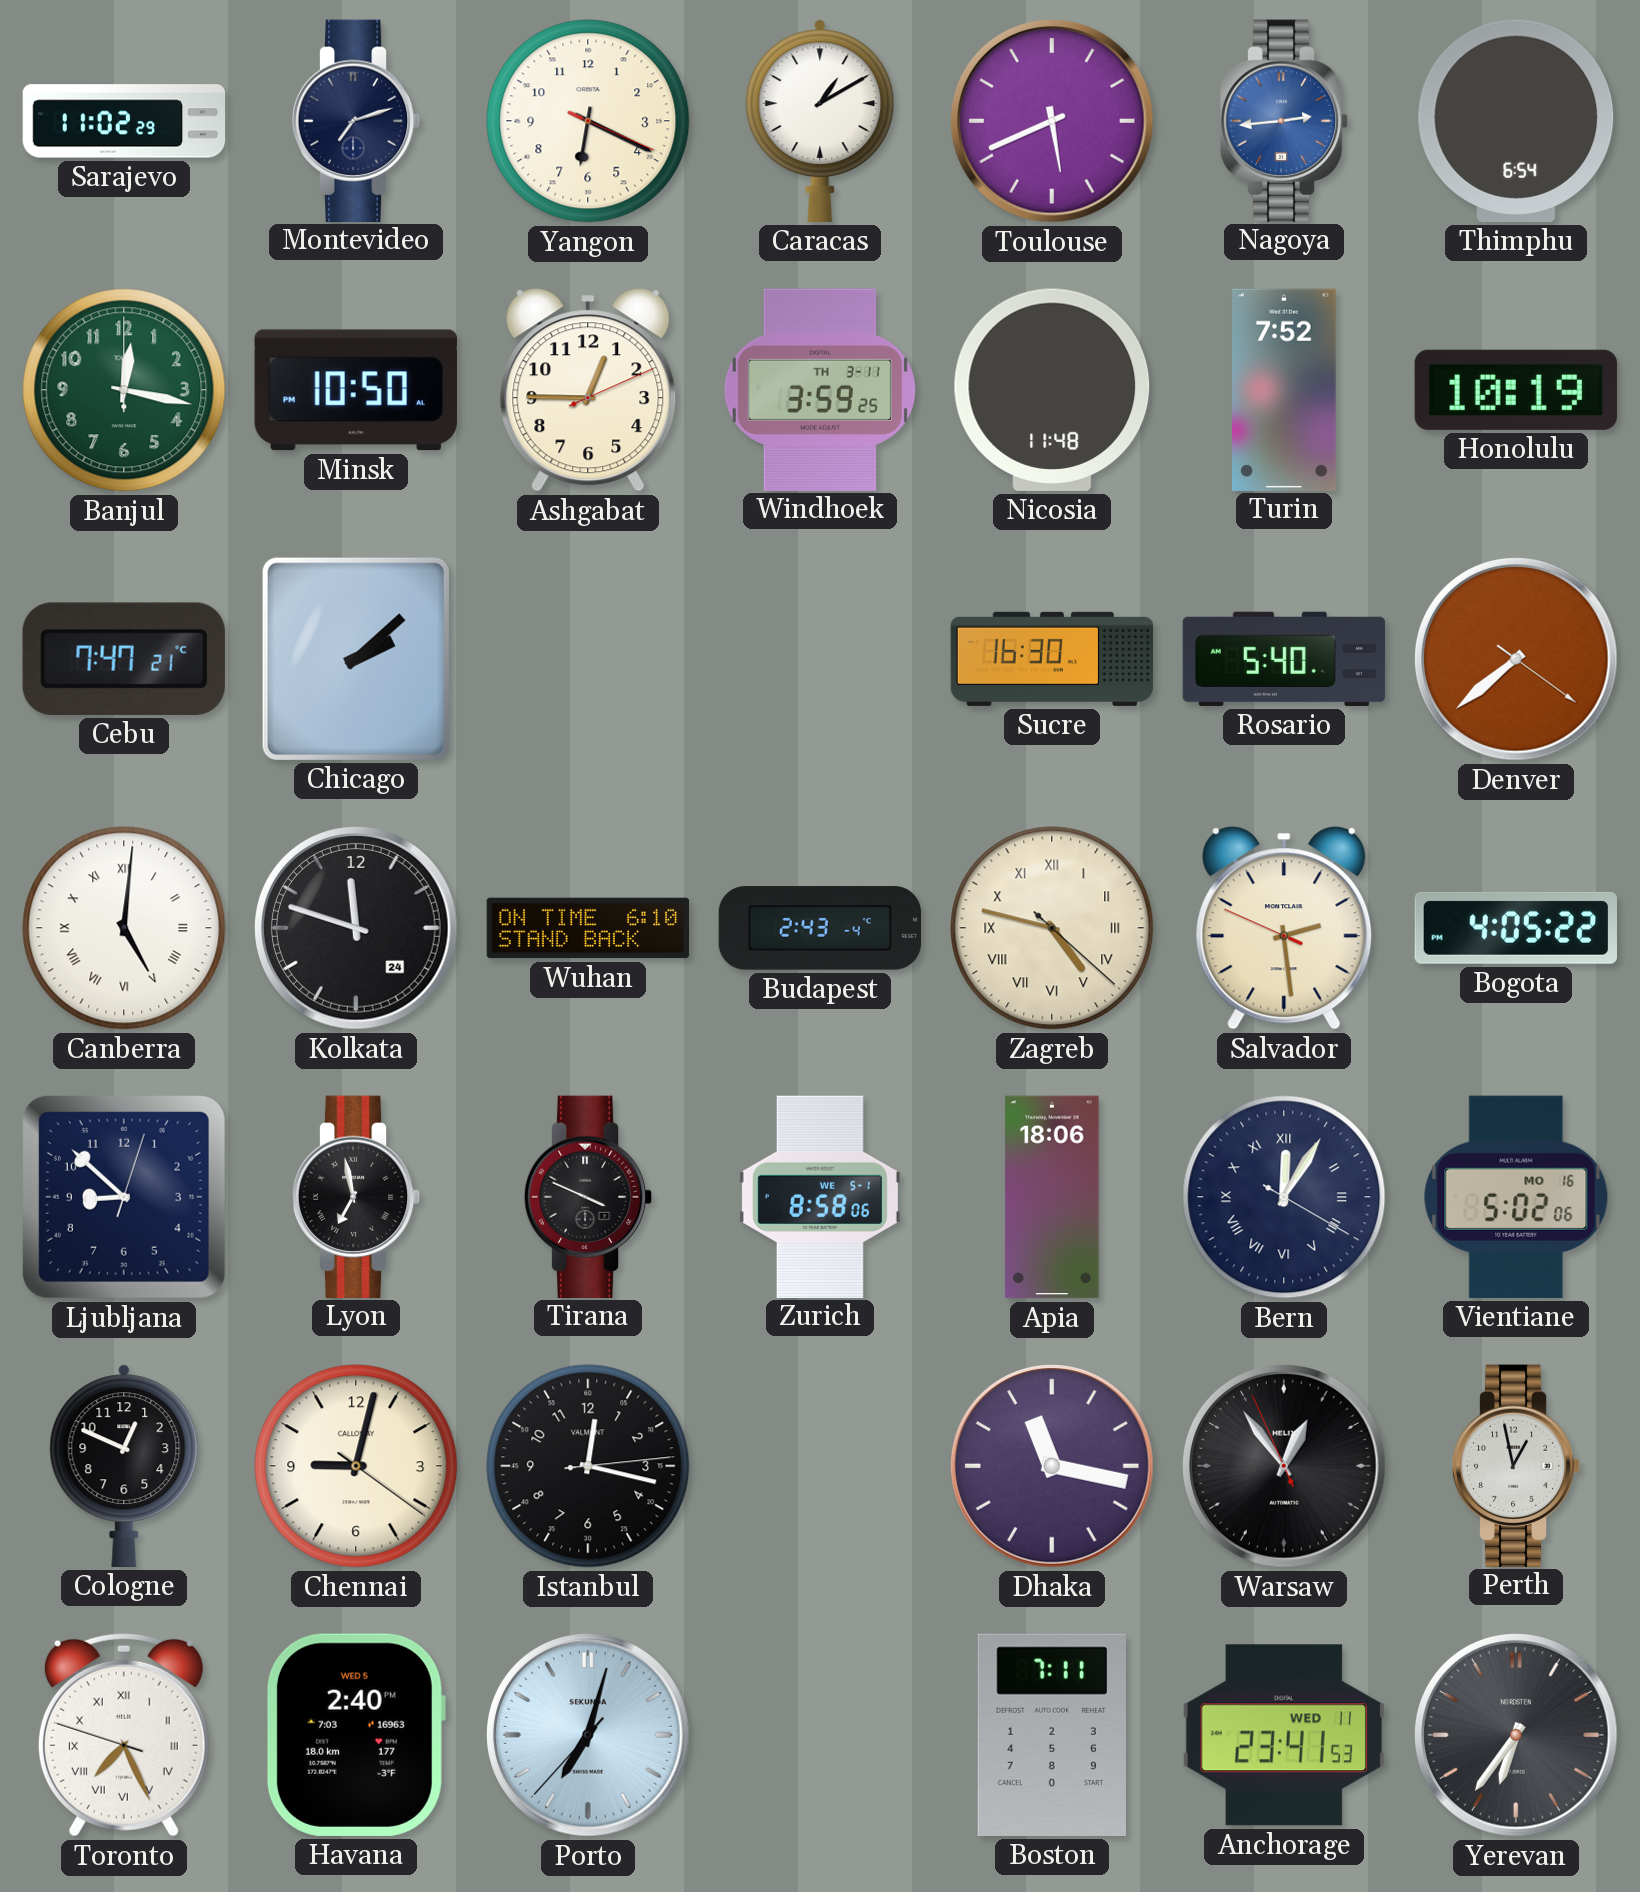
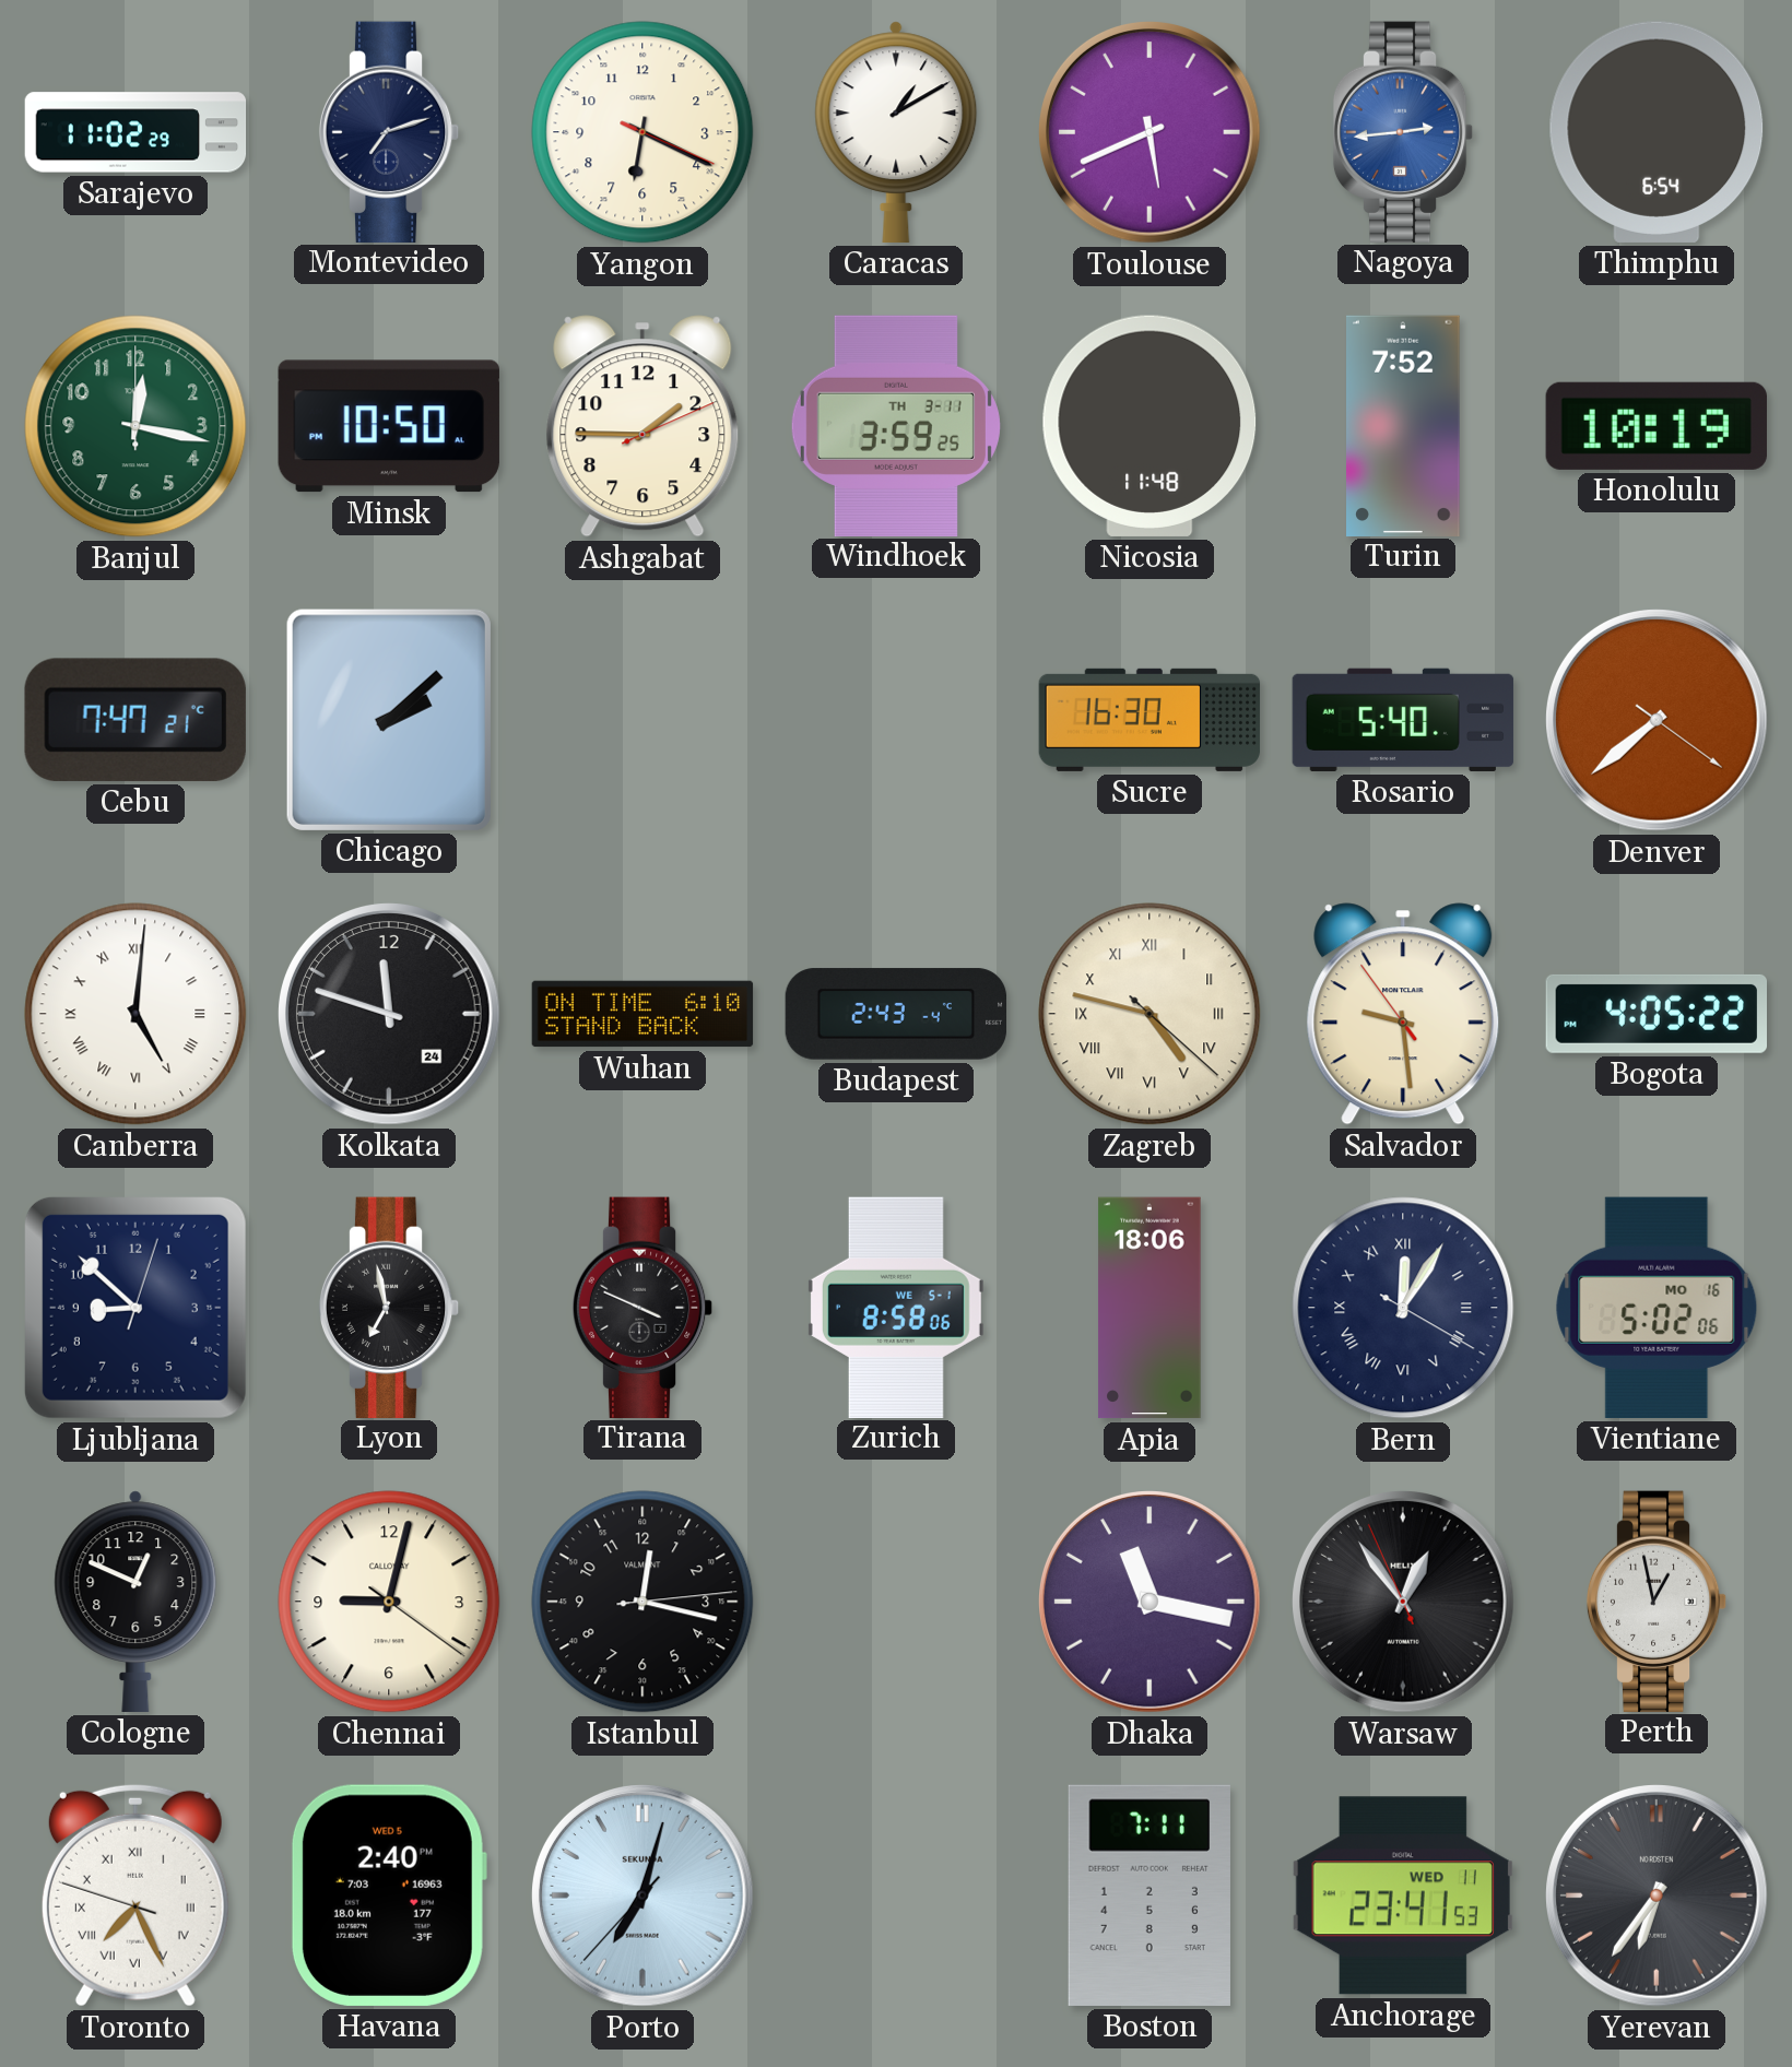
Ashgabat: 12:45 -> 1:45
Salvador: 2:28 -> 9:28
